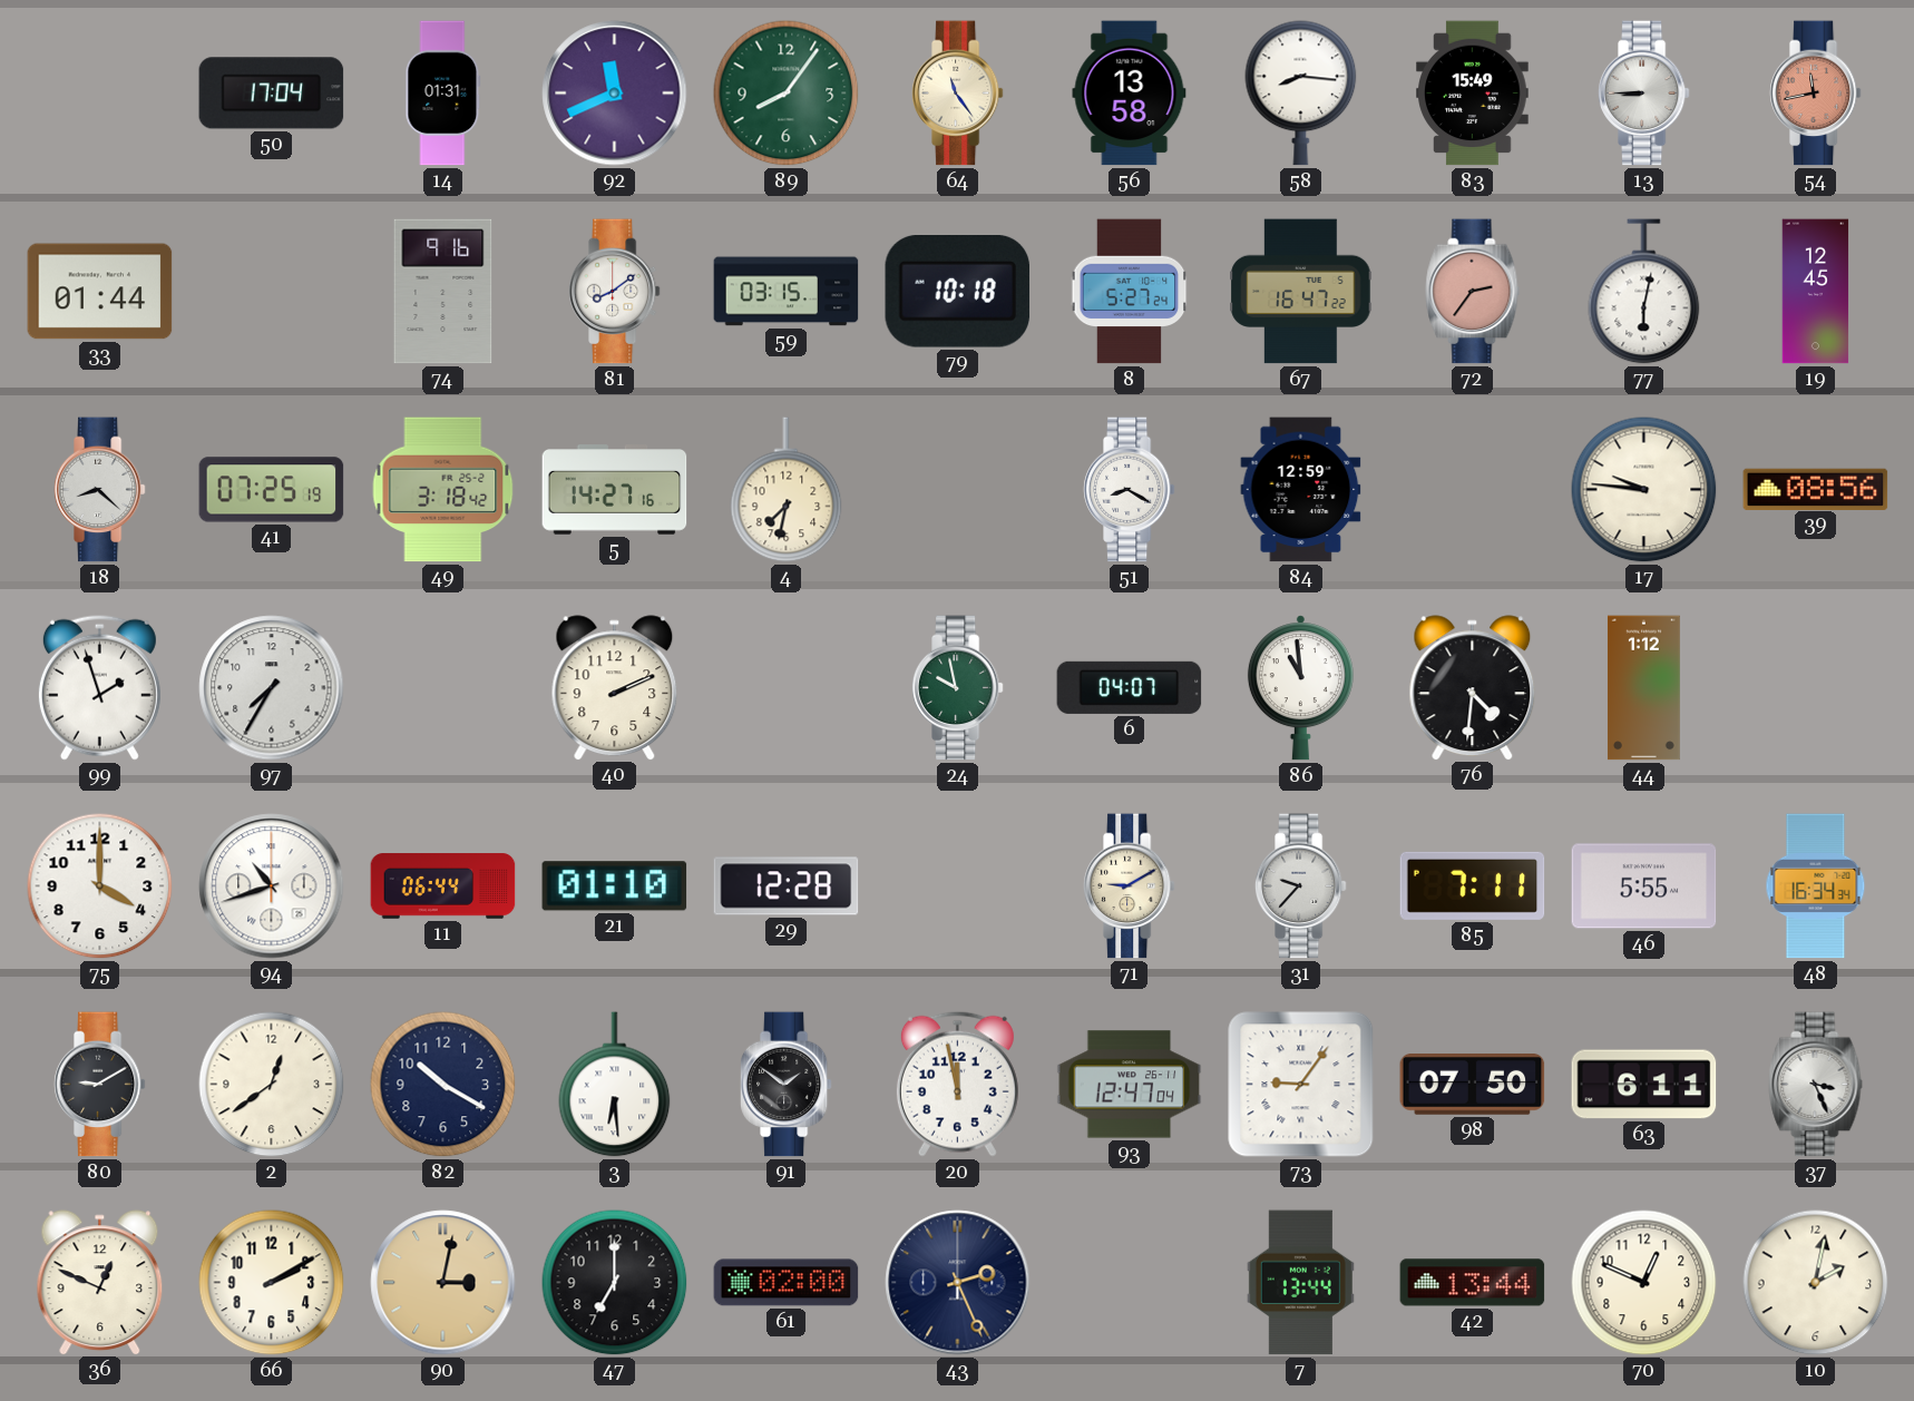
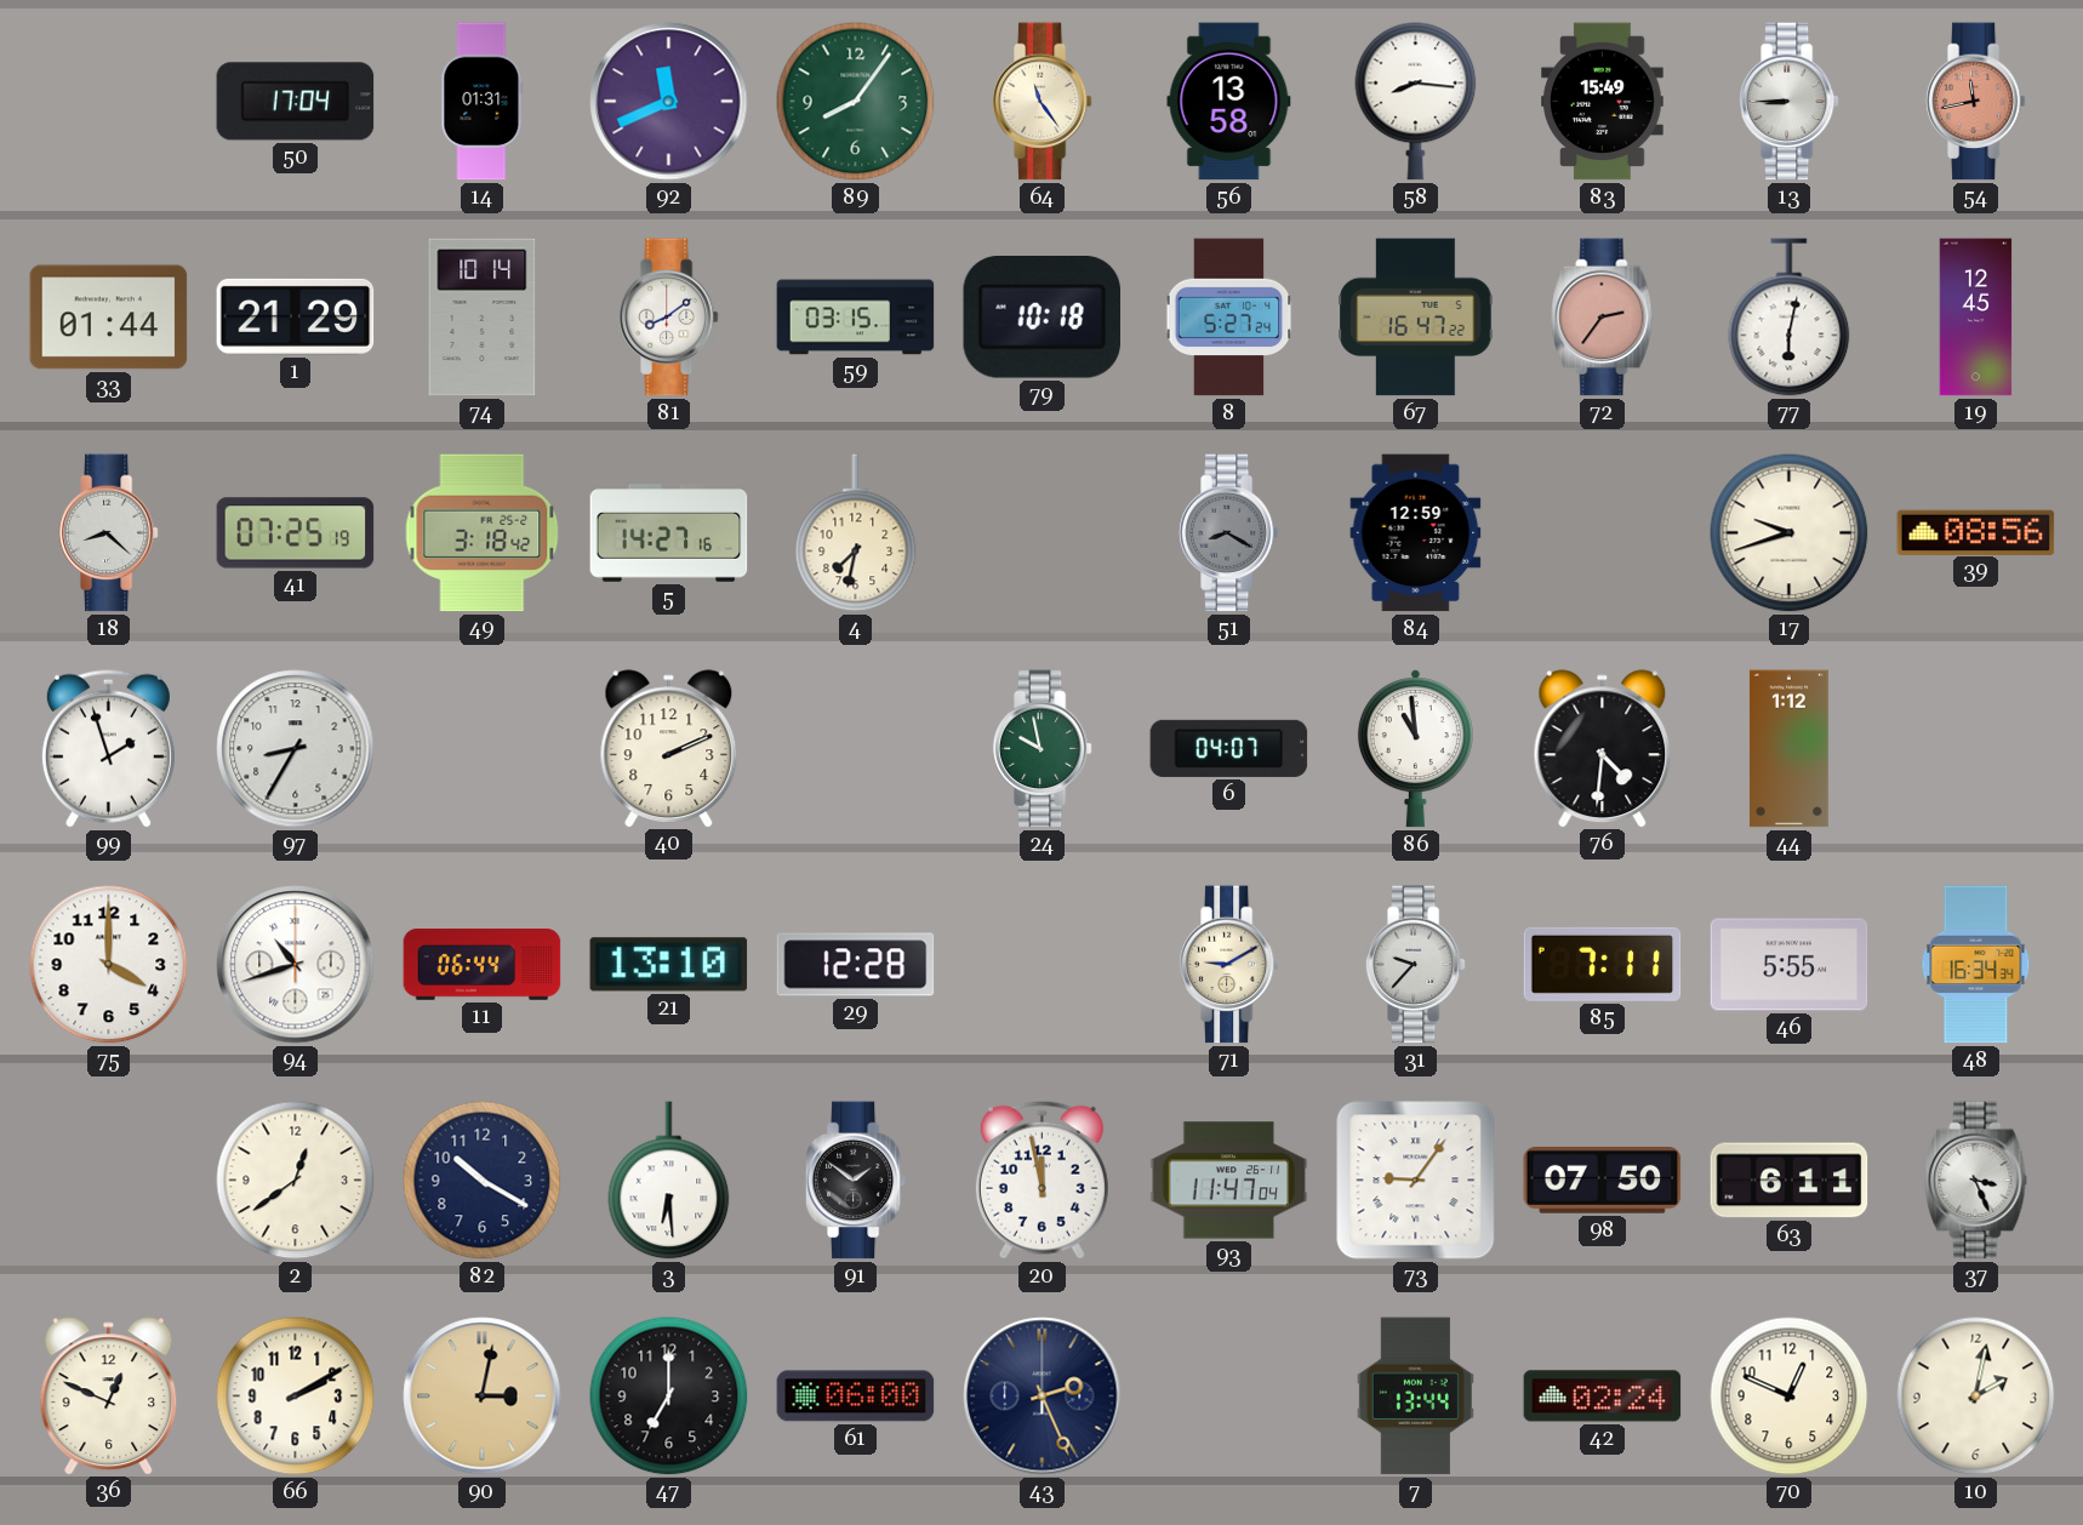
1: none -> 21:29
74: 9:16 -> 10:14
51 dial: white -> grey
17: 9:46 -> 9:42
97: 7:35 -> 8:35
21: 01:10 -> 13:10
80: 9:10 -> none
93: 12:47 -> 11:47
61: 02:00 -> 06:00
42: 13:44 -> 02:24
